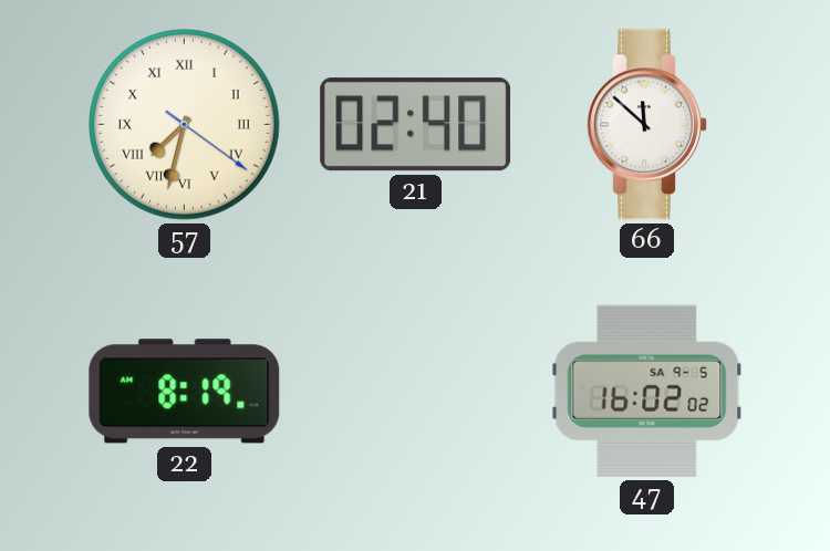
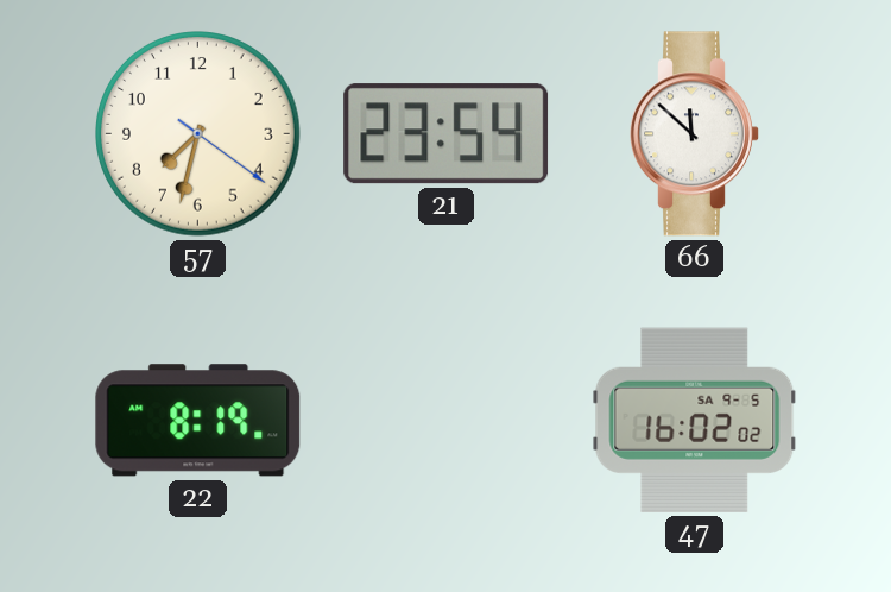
57 numerals: Roman -> Arabic
21: 02:40 -> 23:54
